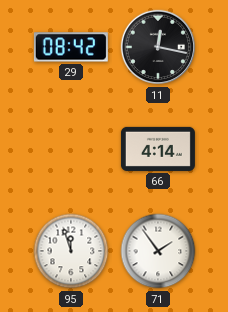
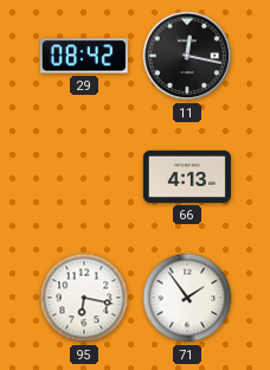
66: 4:14 -> 4:13
95: 11:57 -> 6:17
